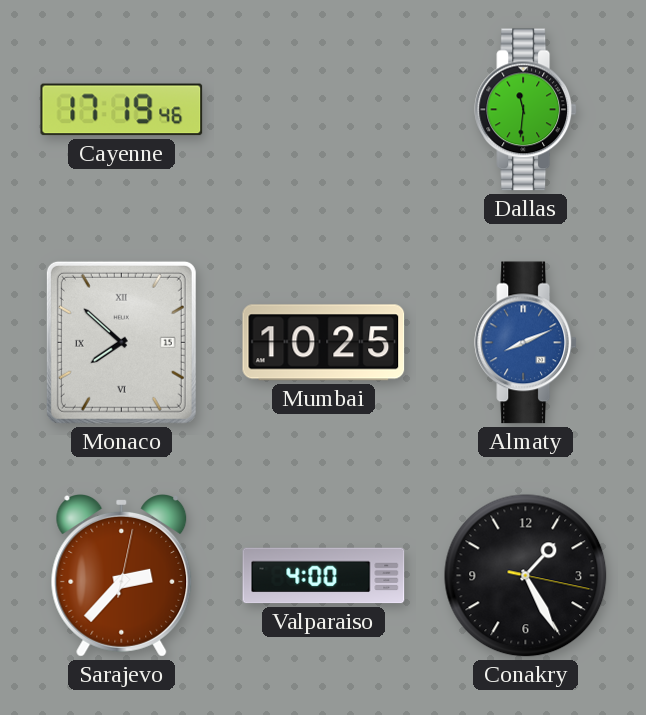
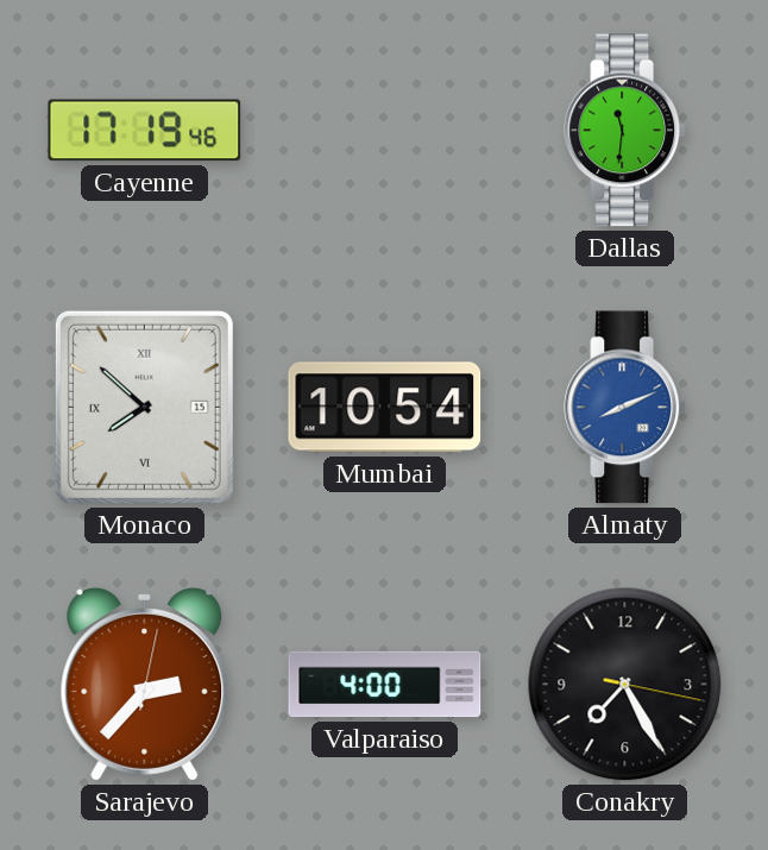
Mumbai: 10:25 -> 10:54
Conakry: 1:25 -> 7:25
